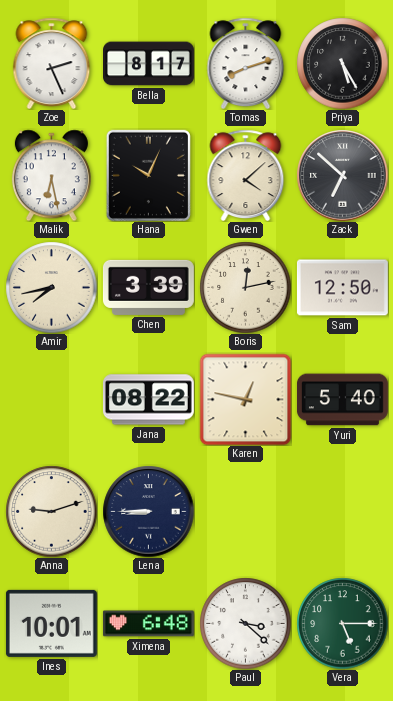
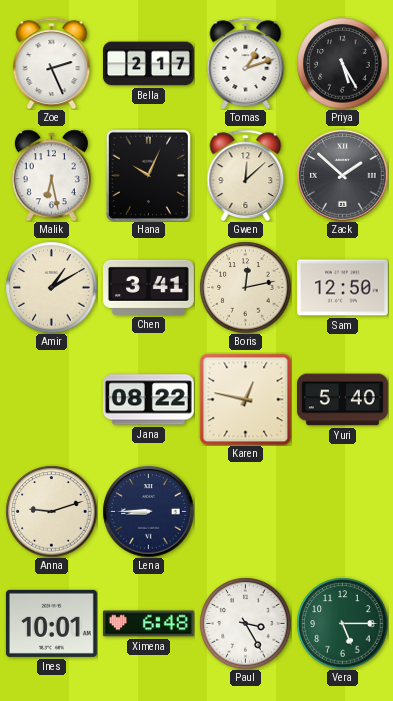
Bella: 8:17 -> 2:17
Tomas: 8:12 -> 1:12
Gwen: 4:08 -> 12:08
Zack: 6:52 -> 1:52
Amir: 7:43 -> 1:10
Chen: 3:39 -> 3:41
Paul: 3:22 -> 3:25
